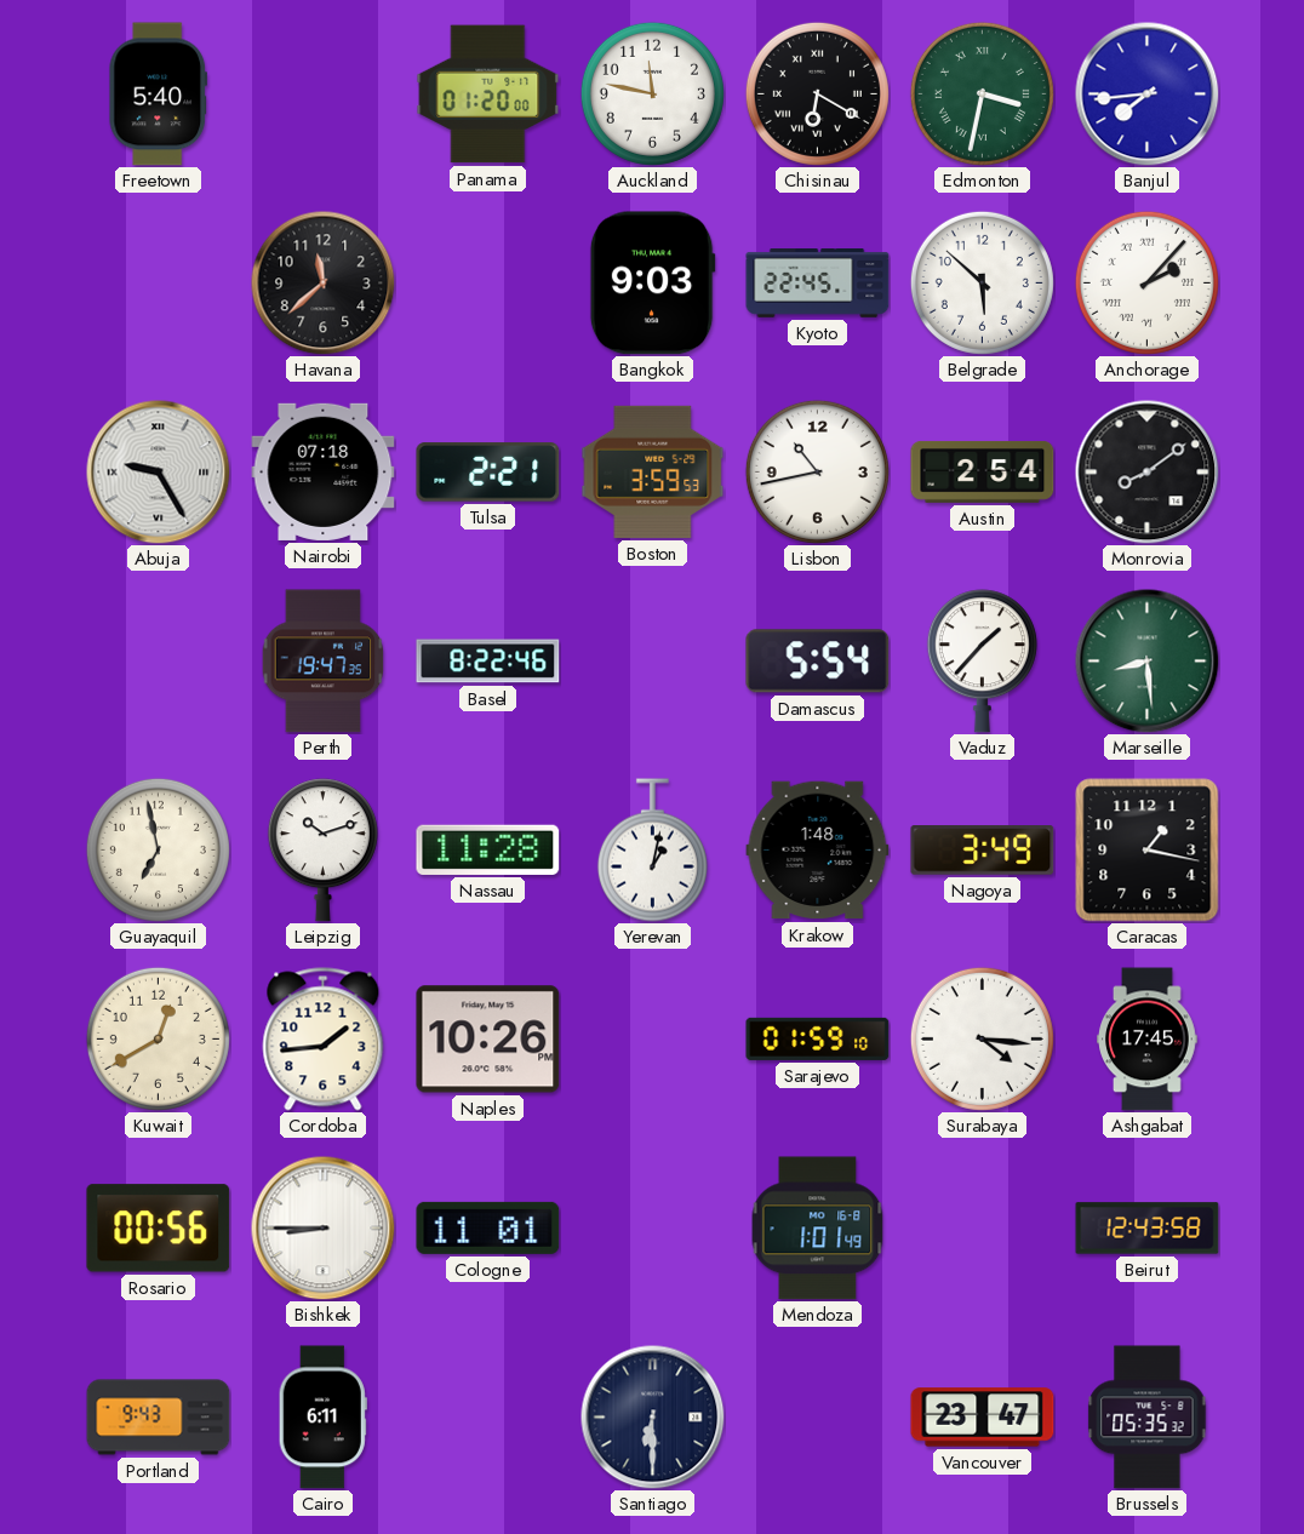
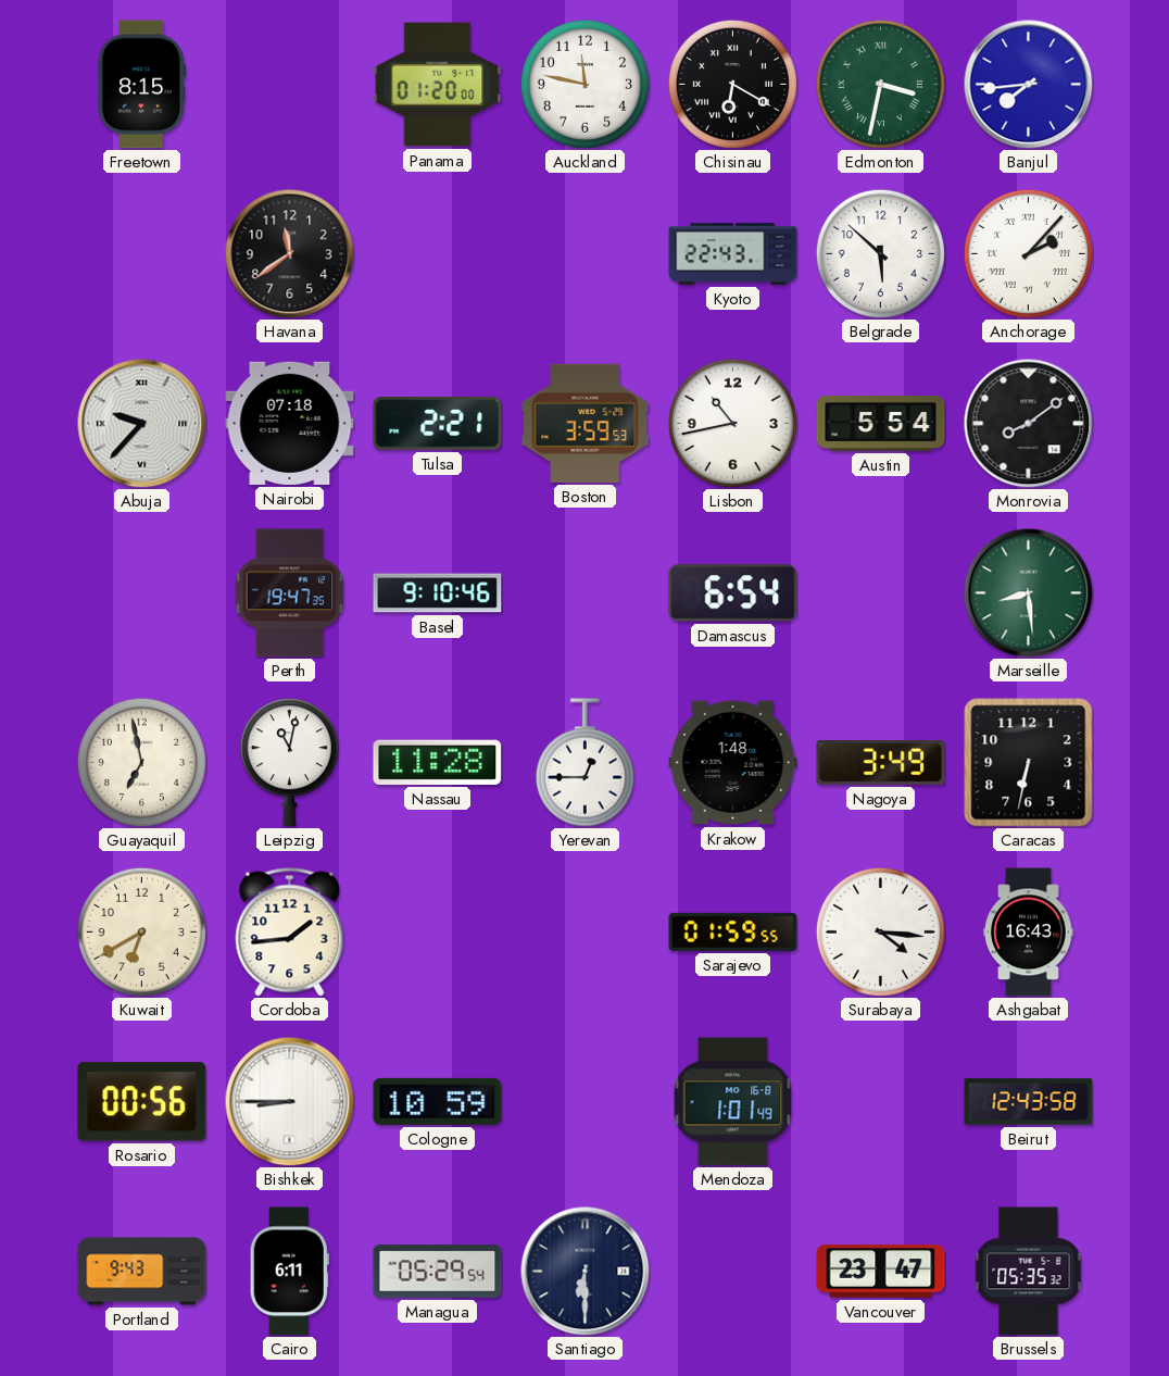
Freetown: 5:40 -> 8:15
Havana: 11:38 -> 11:39
Bangkok: 9:03 -> none
Kyoto: 22:45 -> 22:43
Abuja: 9:25 -> 9:37
Austin: 2:54 -> 5:54
Basel: 8:22 -> 9:10
Damascus: 5:54 -> 6:54
Vaduz: 1:37 -> none
Leipzig: 10:12 -> 11:02
Yerevan: 1:02 -> 12:45
Caracas: 1:17 -> 6:32
Kuwait: 12:40 -> 6:40
Naples: 10:26 -> none
Sarajevo: 01:59:10 -> 01:59:55
Ashgabat: 17:45 -> 16:43
Cologne: 11:01 -> 10:59
Managua: none -> 05:29
